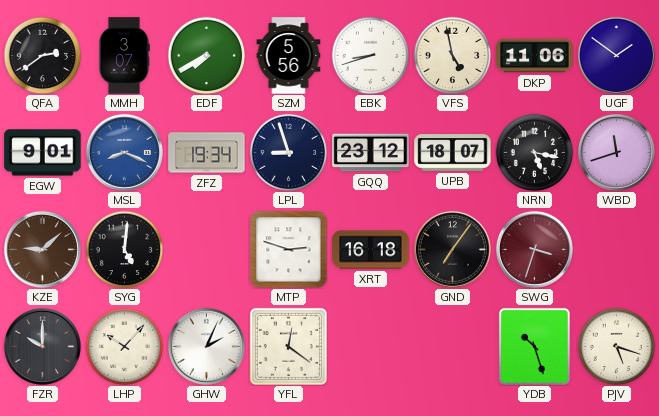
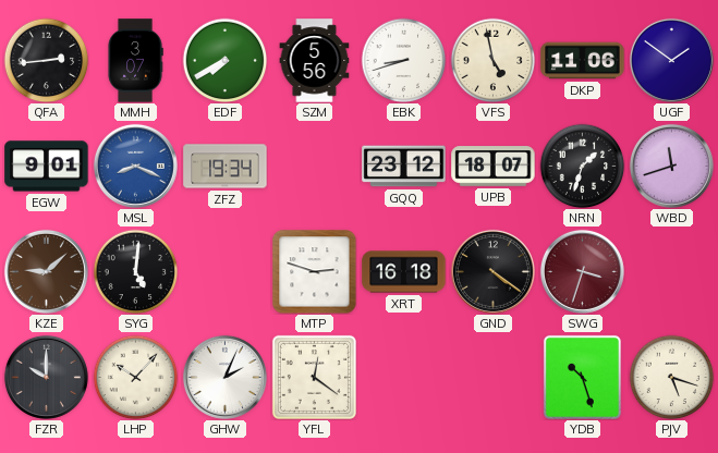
QFA: 2:39 -> 2:44
LPL: 8:57 -> none
NRN: 5:17 -> 1:33
GND: 7:06 -> 4:21
